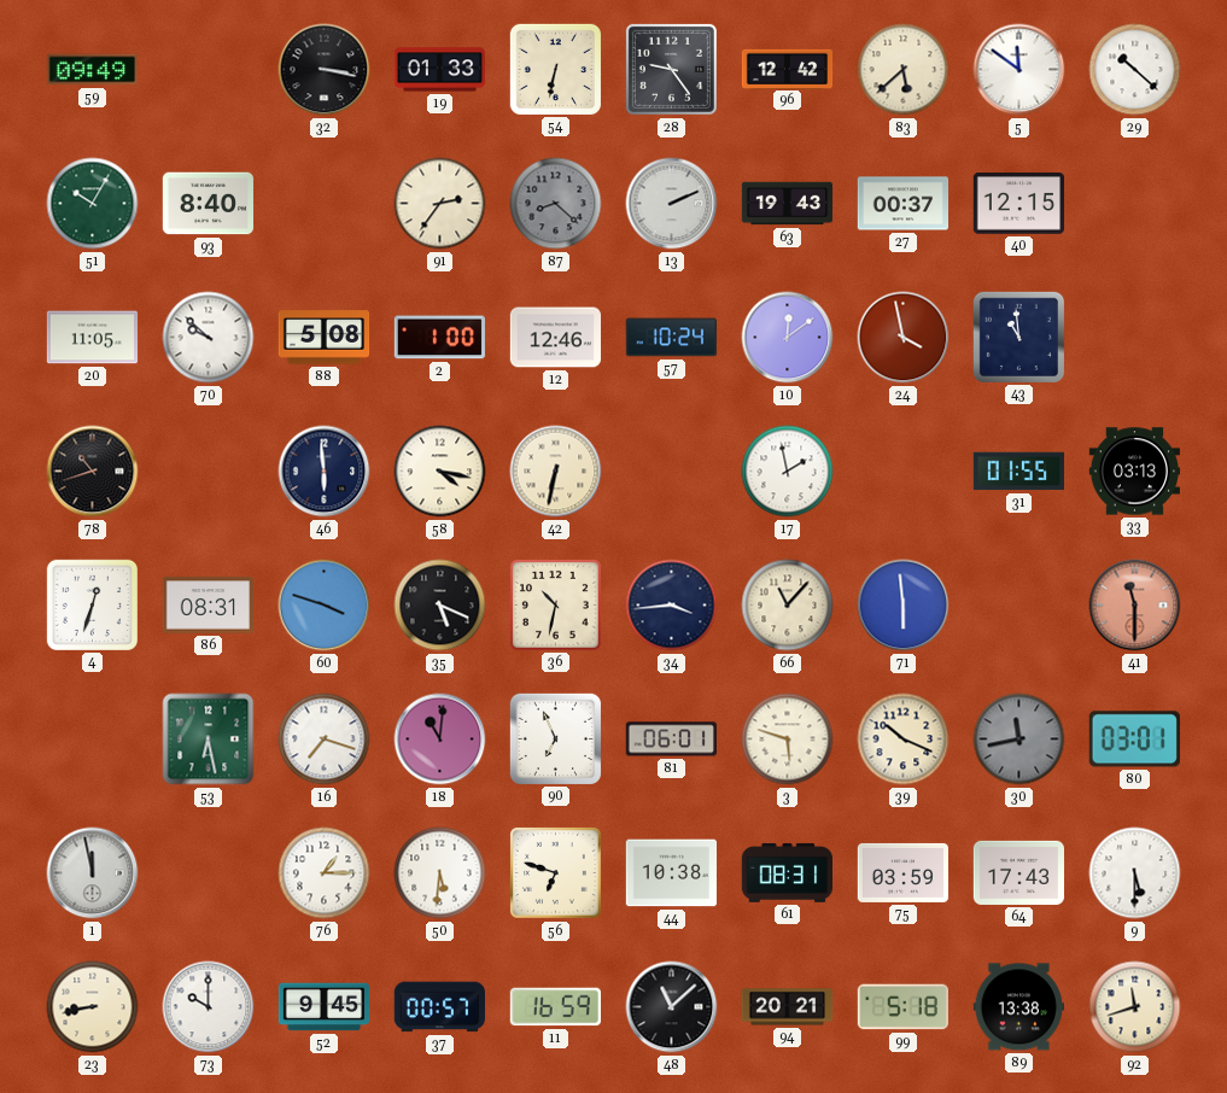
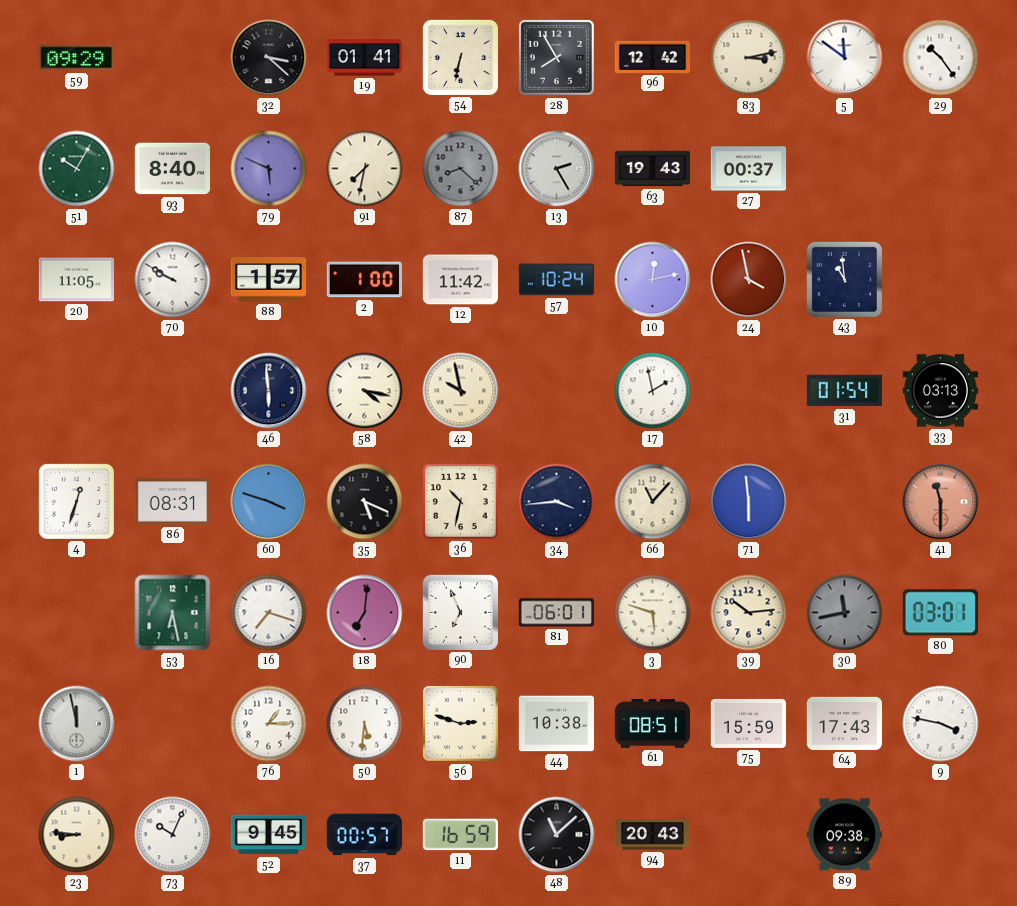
59: 09:49 -> 09:29
32: 3:17 -> 3:22
19: 01:33 -> 01:41
28: 9:24 -> 7:55
83: 5:38 -> 3:13
29: 10:22 -> 10:24
79: none -> 5:49
91: 2:36 -> 7:32
13: 2:11 -> 2:25
40: 12:15 -> none
70: 9:52 -> 9:50
88: 5:08 -> 1:57
12: 12:46 -> 11:42
10: 12:09 -> 12:13
78: 10:42 -> none
42: 6:32 -> 9:58
31: 01:55 -> 01:54
18: 11:01 -> 7:01
39: 10:19 -> 10:14
56: 6:48 -> 2:48
61: 08:31 -> 08:51
75: 03:59 -> 15:59
9: 5:30 -> 3:47
23: 8:43 -> 8:46
73: 10:00 -> 10:04
94: 20:21 -> 20:43
99: 5:18 -> none
89: 13:38 -> 09:38
92: 11:42 -> none
